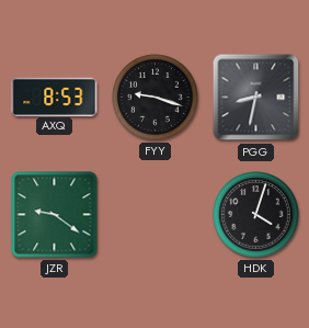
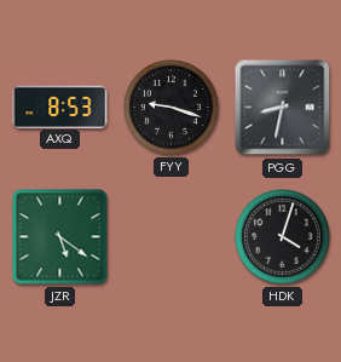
JZR: 9:21 -> 5:21
